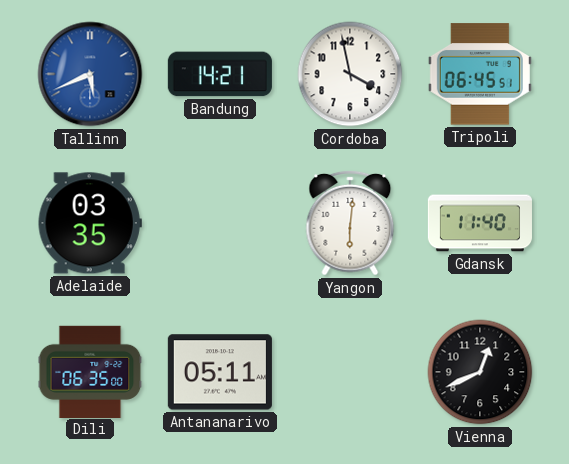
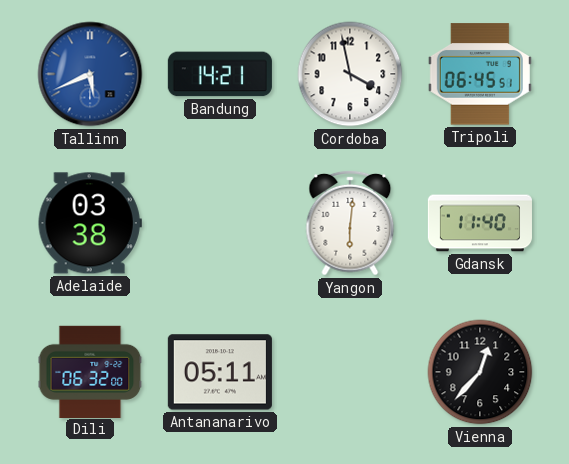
Adelaide: 03:35 -> 03:38
Dili: 06:35 -> 06:32
Vienna: 12:41 -> 12:37
